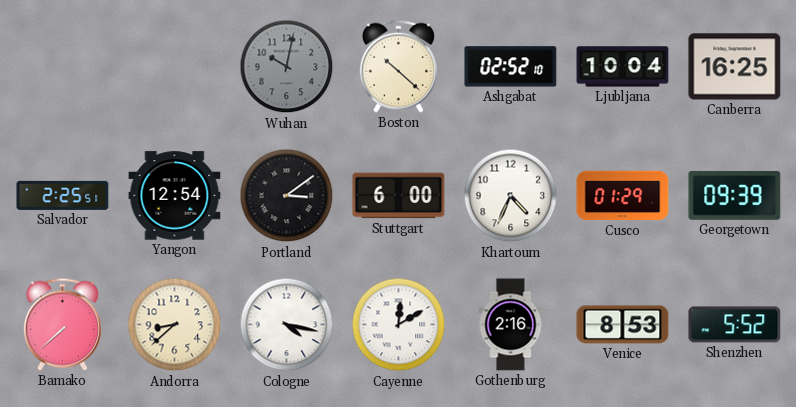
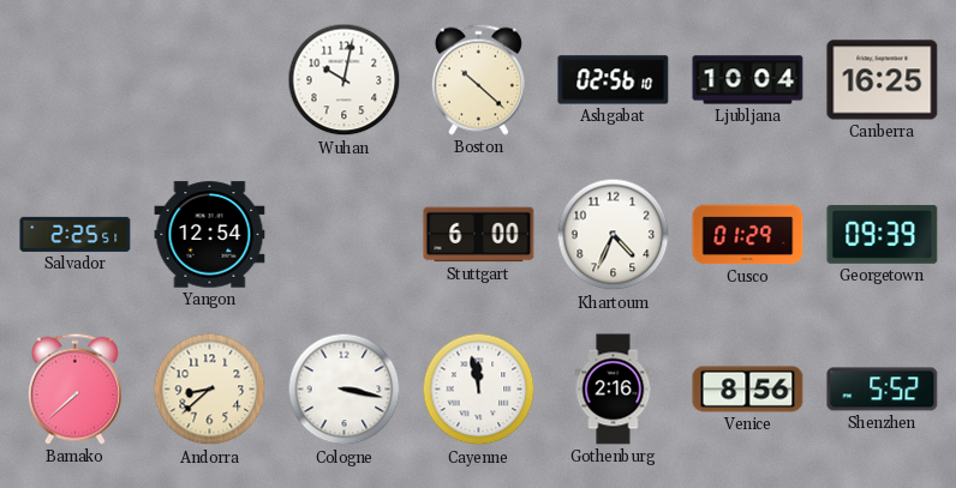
Wuhan dial: grey -> white
Ashgabat: 02:52 -> 02:56
Portland: 3:09 -> none
Cologne: 4:17 -> 3:17
Cayenne: 12:10 -> 11:58
Venice: 8:53 -> 8:56
